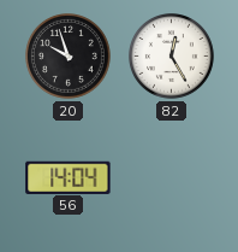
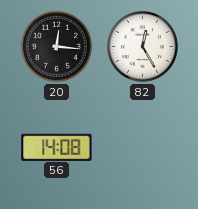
20: 9:57 -> 12:16
56: 14:04 -> 14:08
